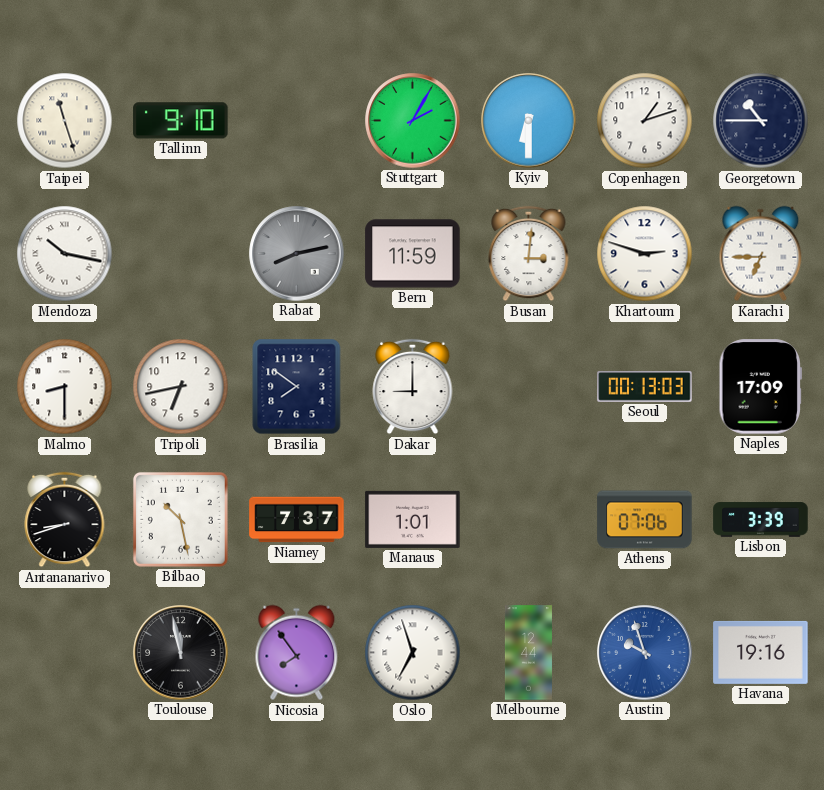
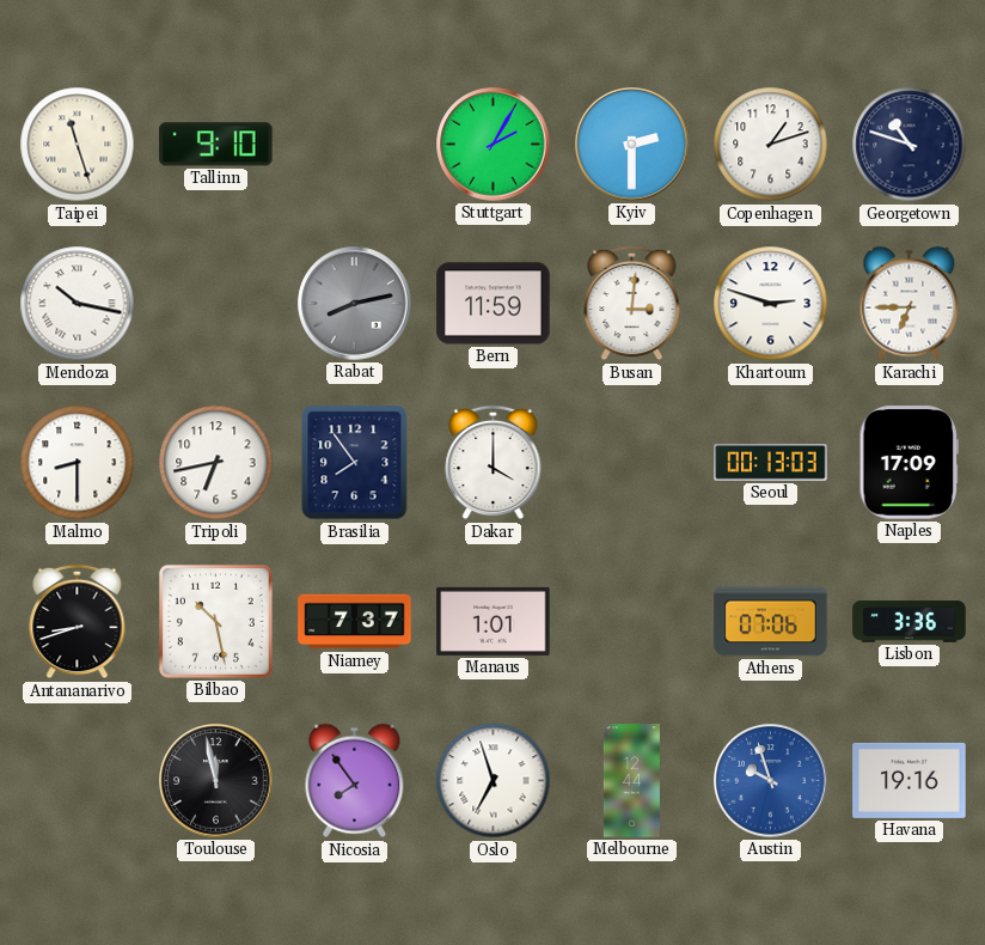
Kyiv: 6:30 -> 2:30
Georgetown: 10:45 -> 10:48
Brasilia: 7:51 -> 7:54
Dakar: 9:00 -> 4:00
Lisbon: 3:39 -> 3:36
